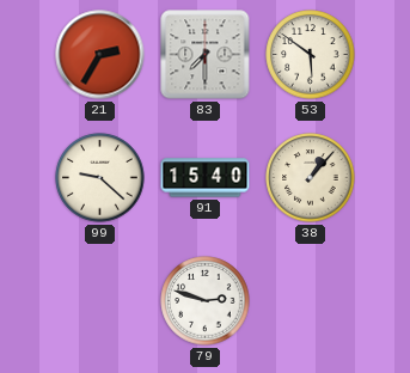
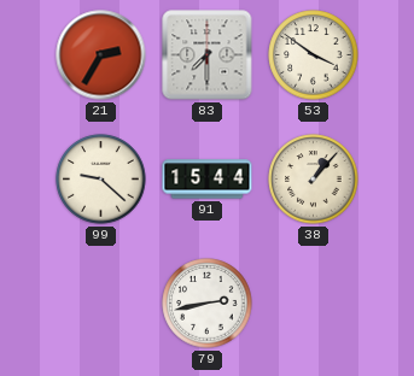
53: 5:51 -> 3:51
91: 15:40 -> 15:44
79: 2:48 -> 2:43
